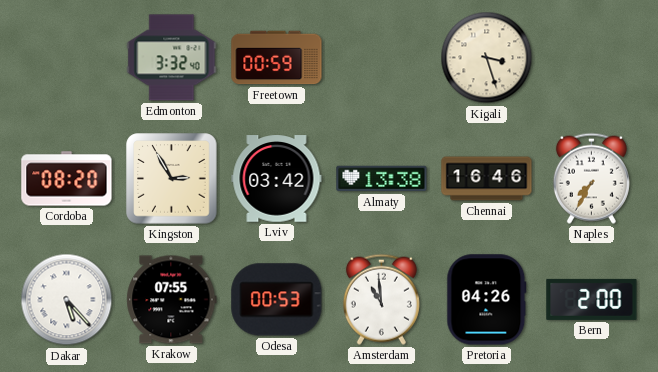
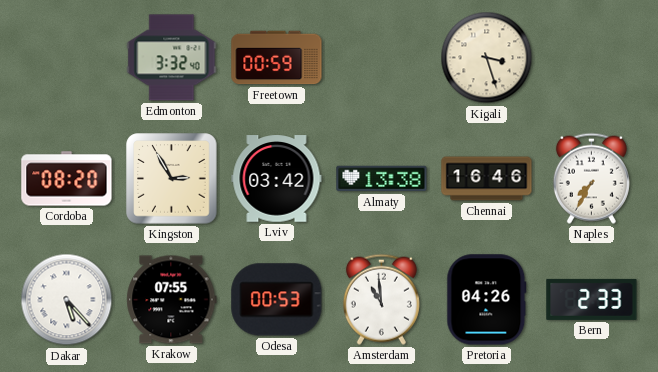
Bern: 2:00 -> 2:33
